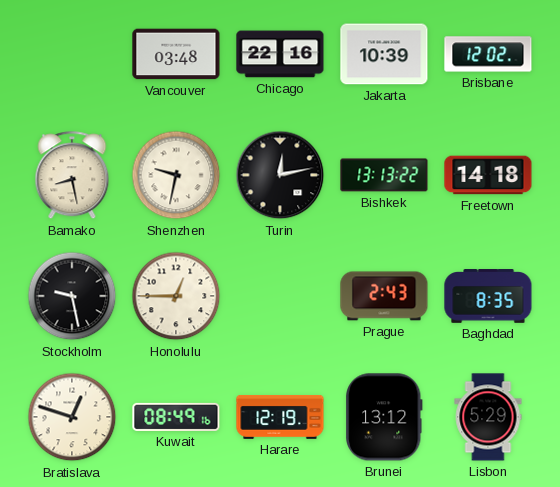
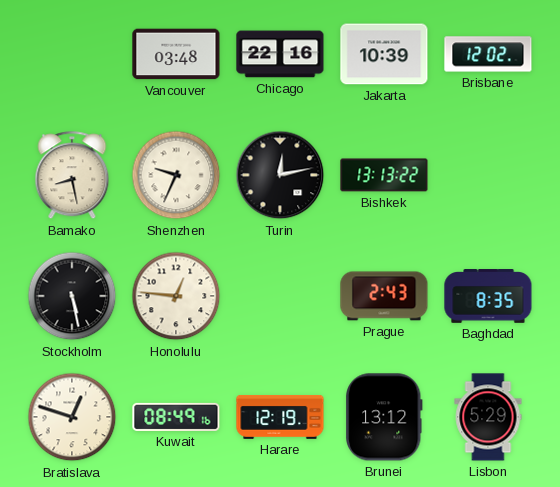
Shenzhen: 9:32 -> 9:34
Freetown: 14:18 -> none
Stockholm: 9:28 -> 5:28
Honolulu: 12:45 -> 12:46
